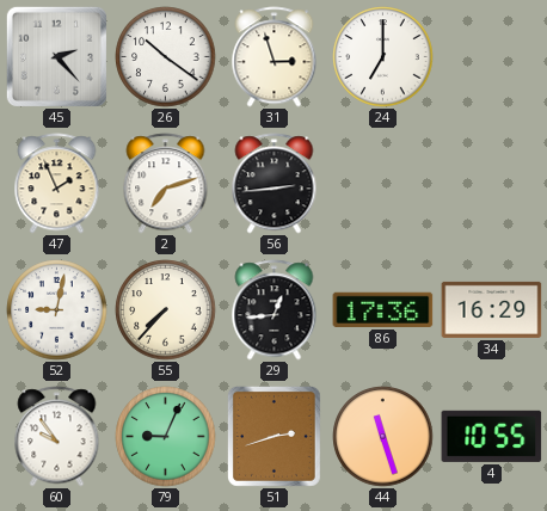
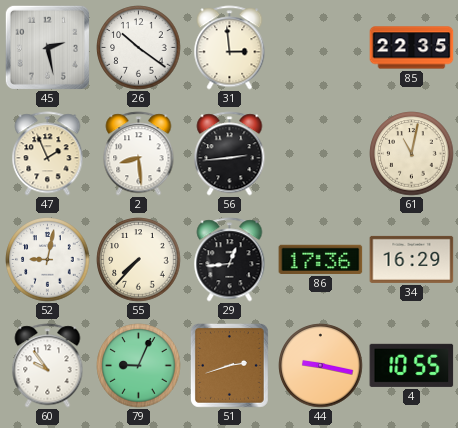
45: 2:23 -> 2:28
31: 2:57 -> 2:59
24: 7:00 -> none
85: none -> 22:35
2: 7:12 -> 8:29
61: none -> 11:02
44: 11:27 -> 9:17
